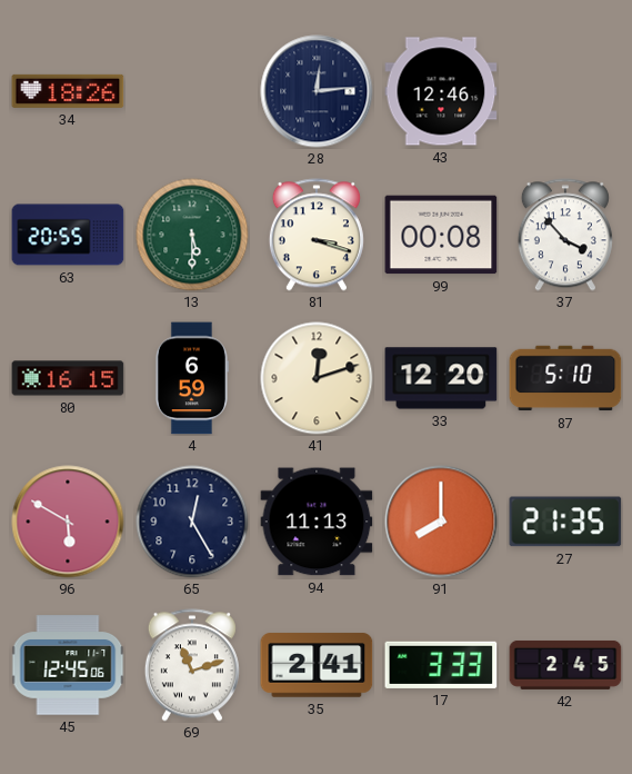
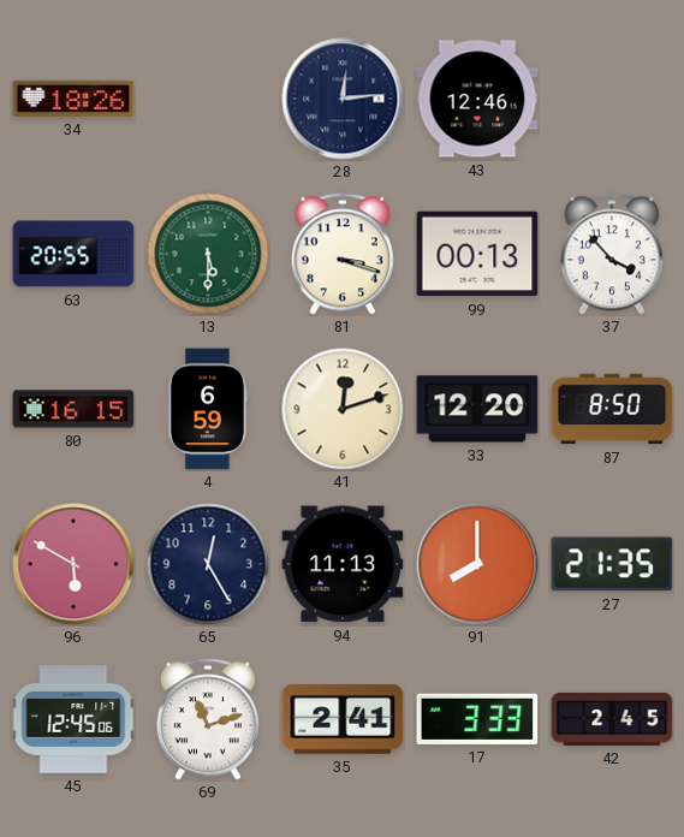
99: 00:08 -> 00:13
87: 5:10 -> 8:50
